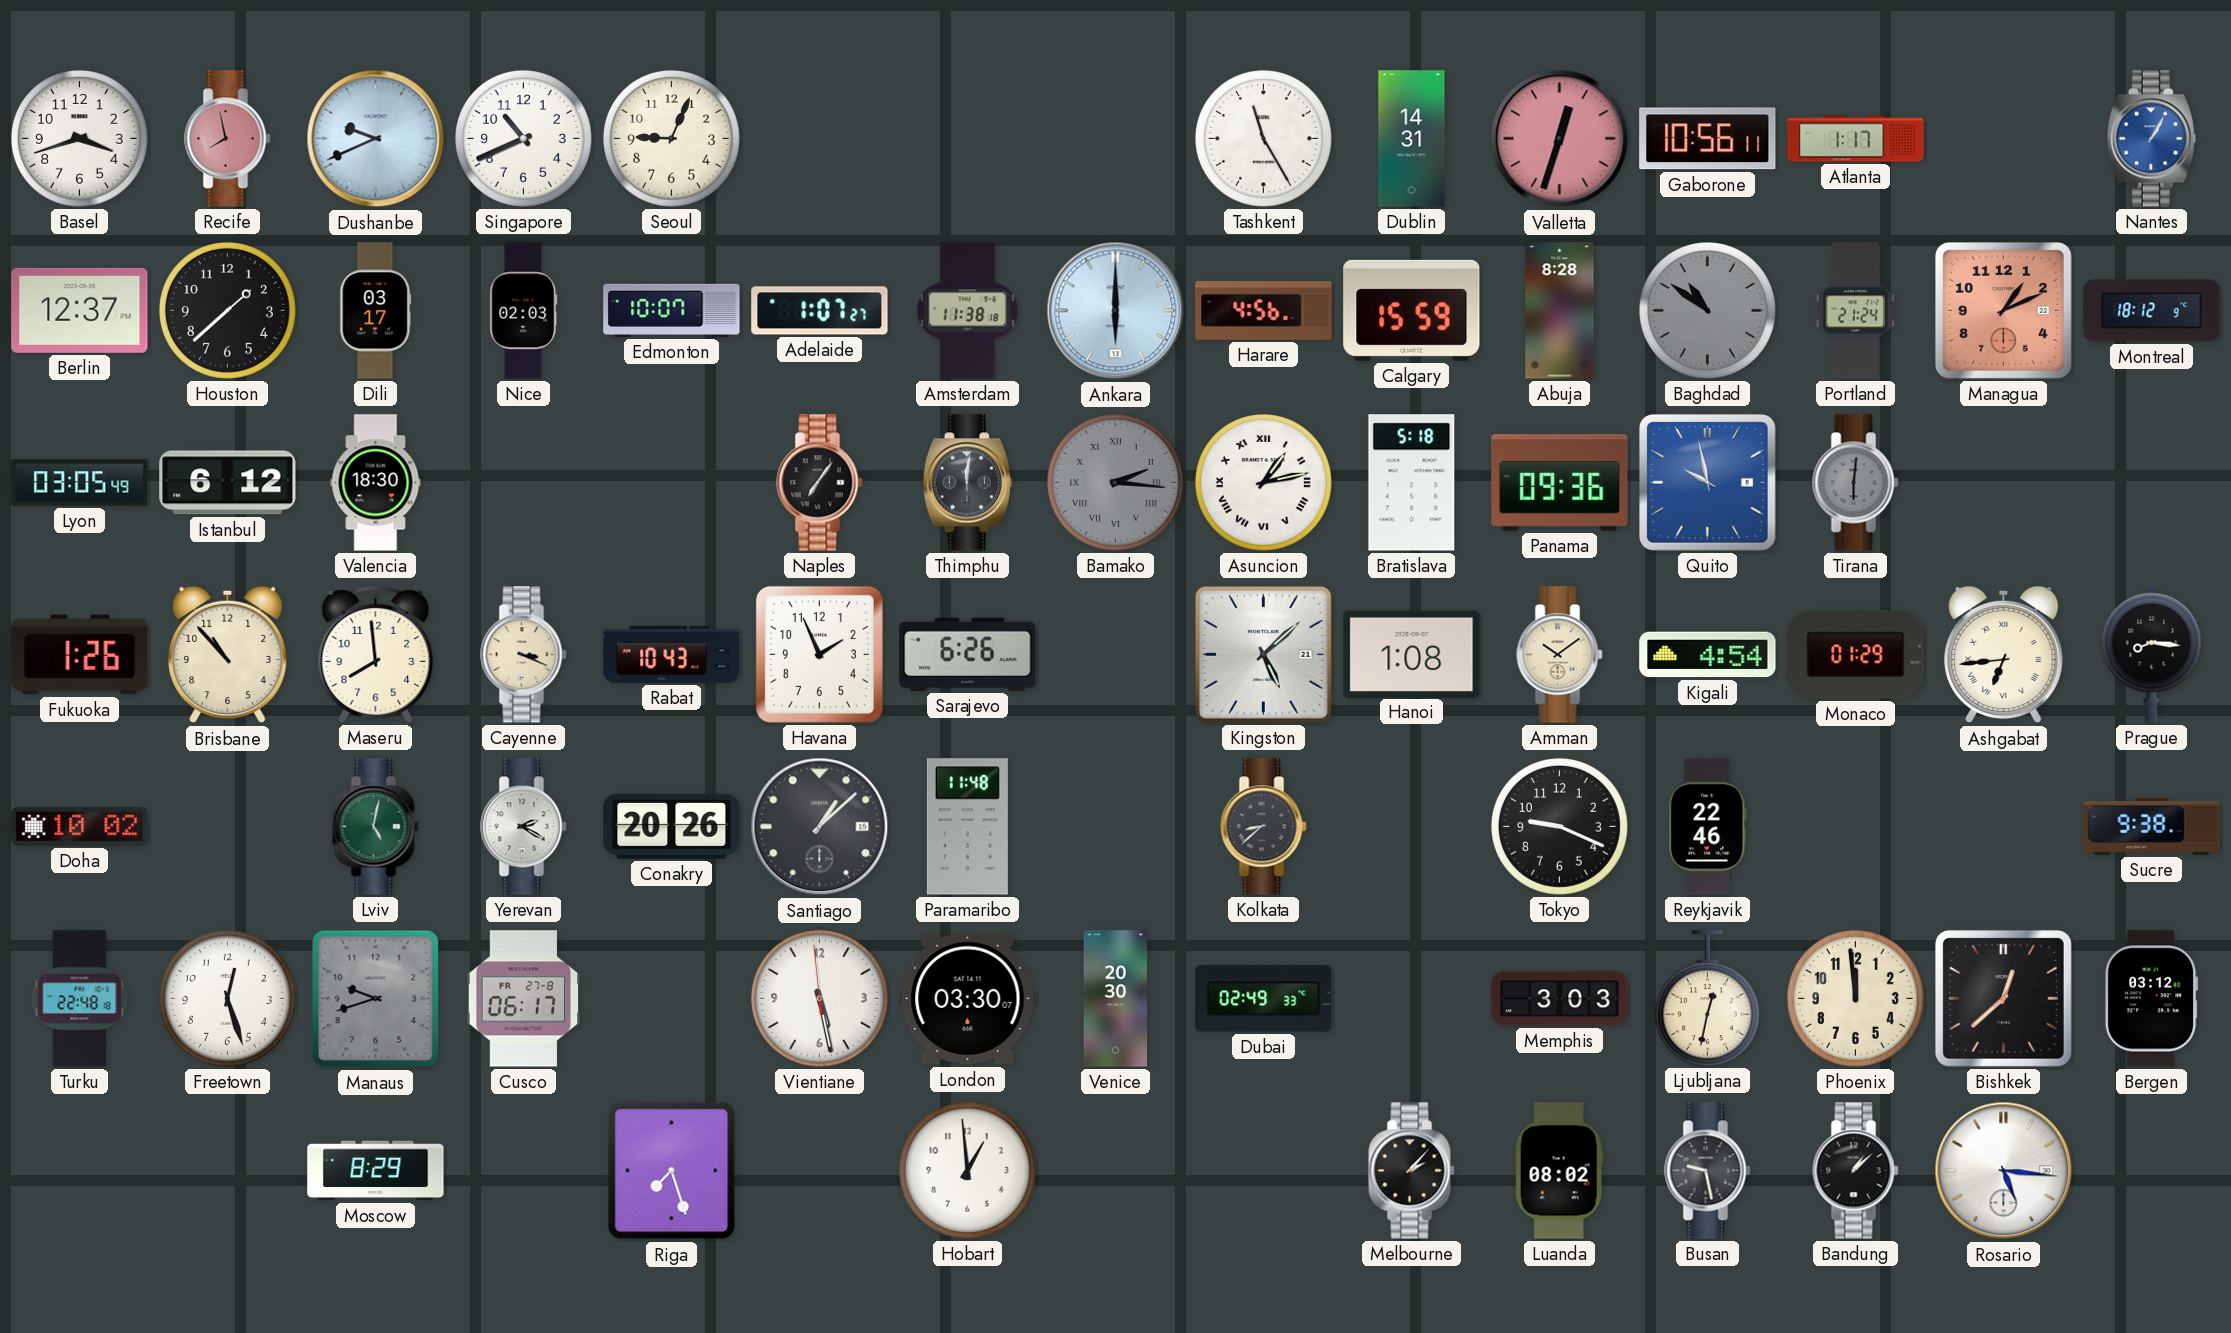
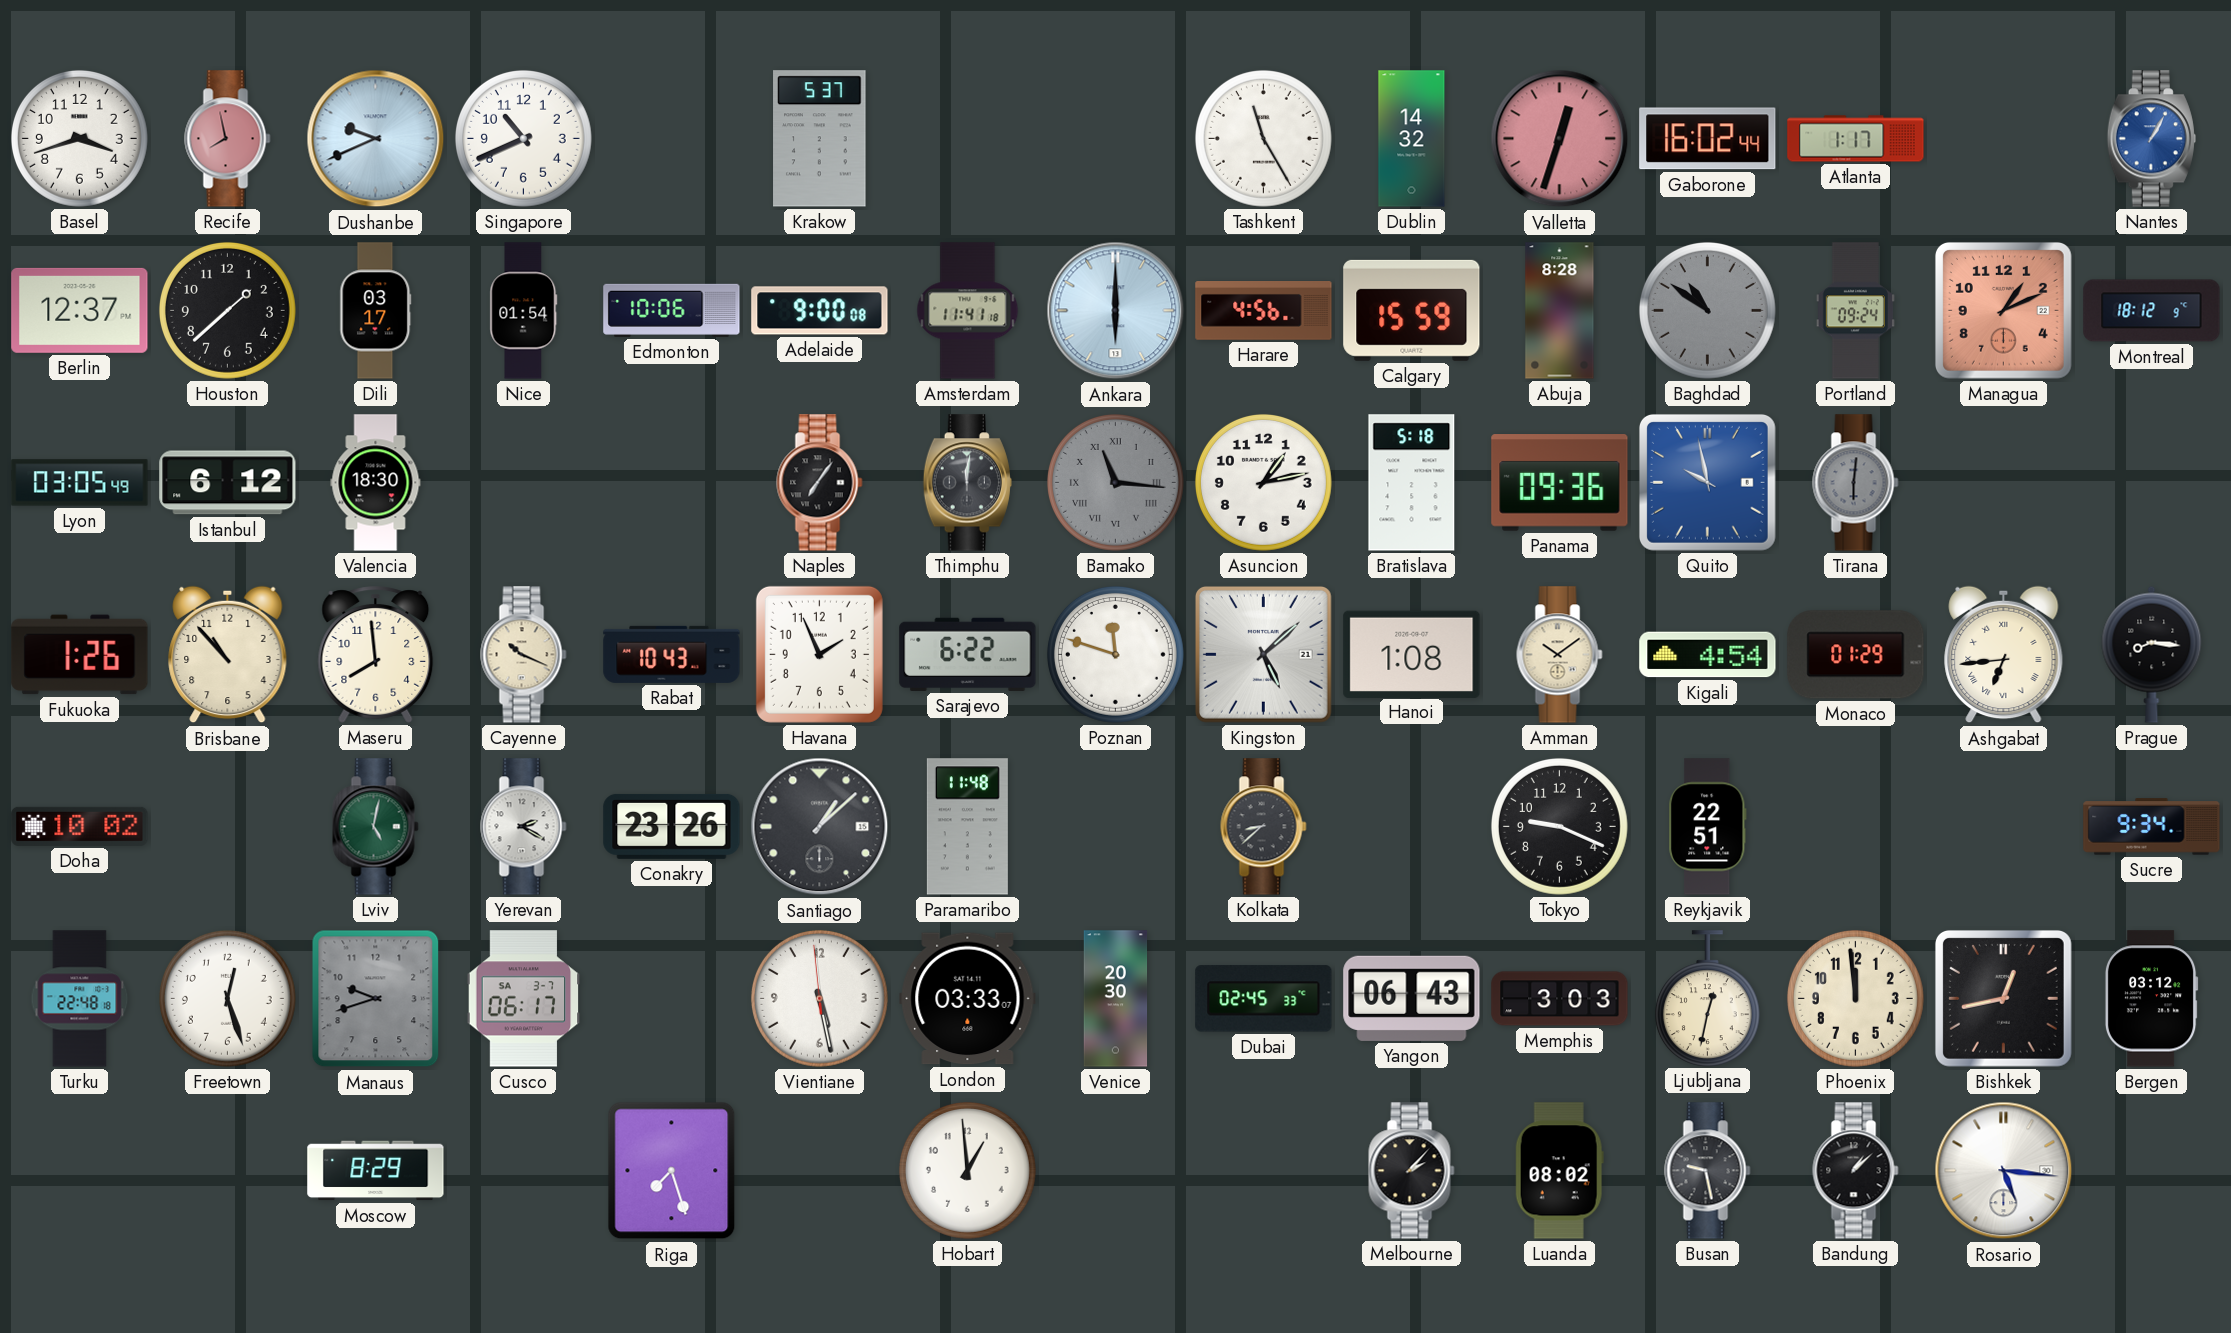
Seoul: 9:04 -> none
Krakow: none -> 5:37
Dublin: 14:31 -> 14:32
Gaborone: 10:56 -> 16:02
Nice: 02:03 -> 01:54
Edmonton: 10:07 -> 10:06
Adelaide: 1:07 -> 9:00
Amsterdam: 11:38 -> 11:41
Portland: 21:24 -> 09:24
Bamako: 2:16 -> 11:16
Asuncion numerals: Roman -> Arabic
Cayenne: 3:19 -> 10:19
Sarajevo: 6:26 -> 6:22
Poznan: none -> 11:48
Conakry: 20:26 -> 23:26
Reykjavik: 22:46 -> 22:51
Sucre: 9:38 -> 9:34
Cusco date: FR 27-8 -> SA 3-7
London: 03:30 -> 03:33
Dubai: 02:49 -> 02:45
Yangon: none -> 06:43
Bishkek: 12:38 -> 12:43
